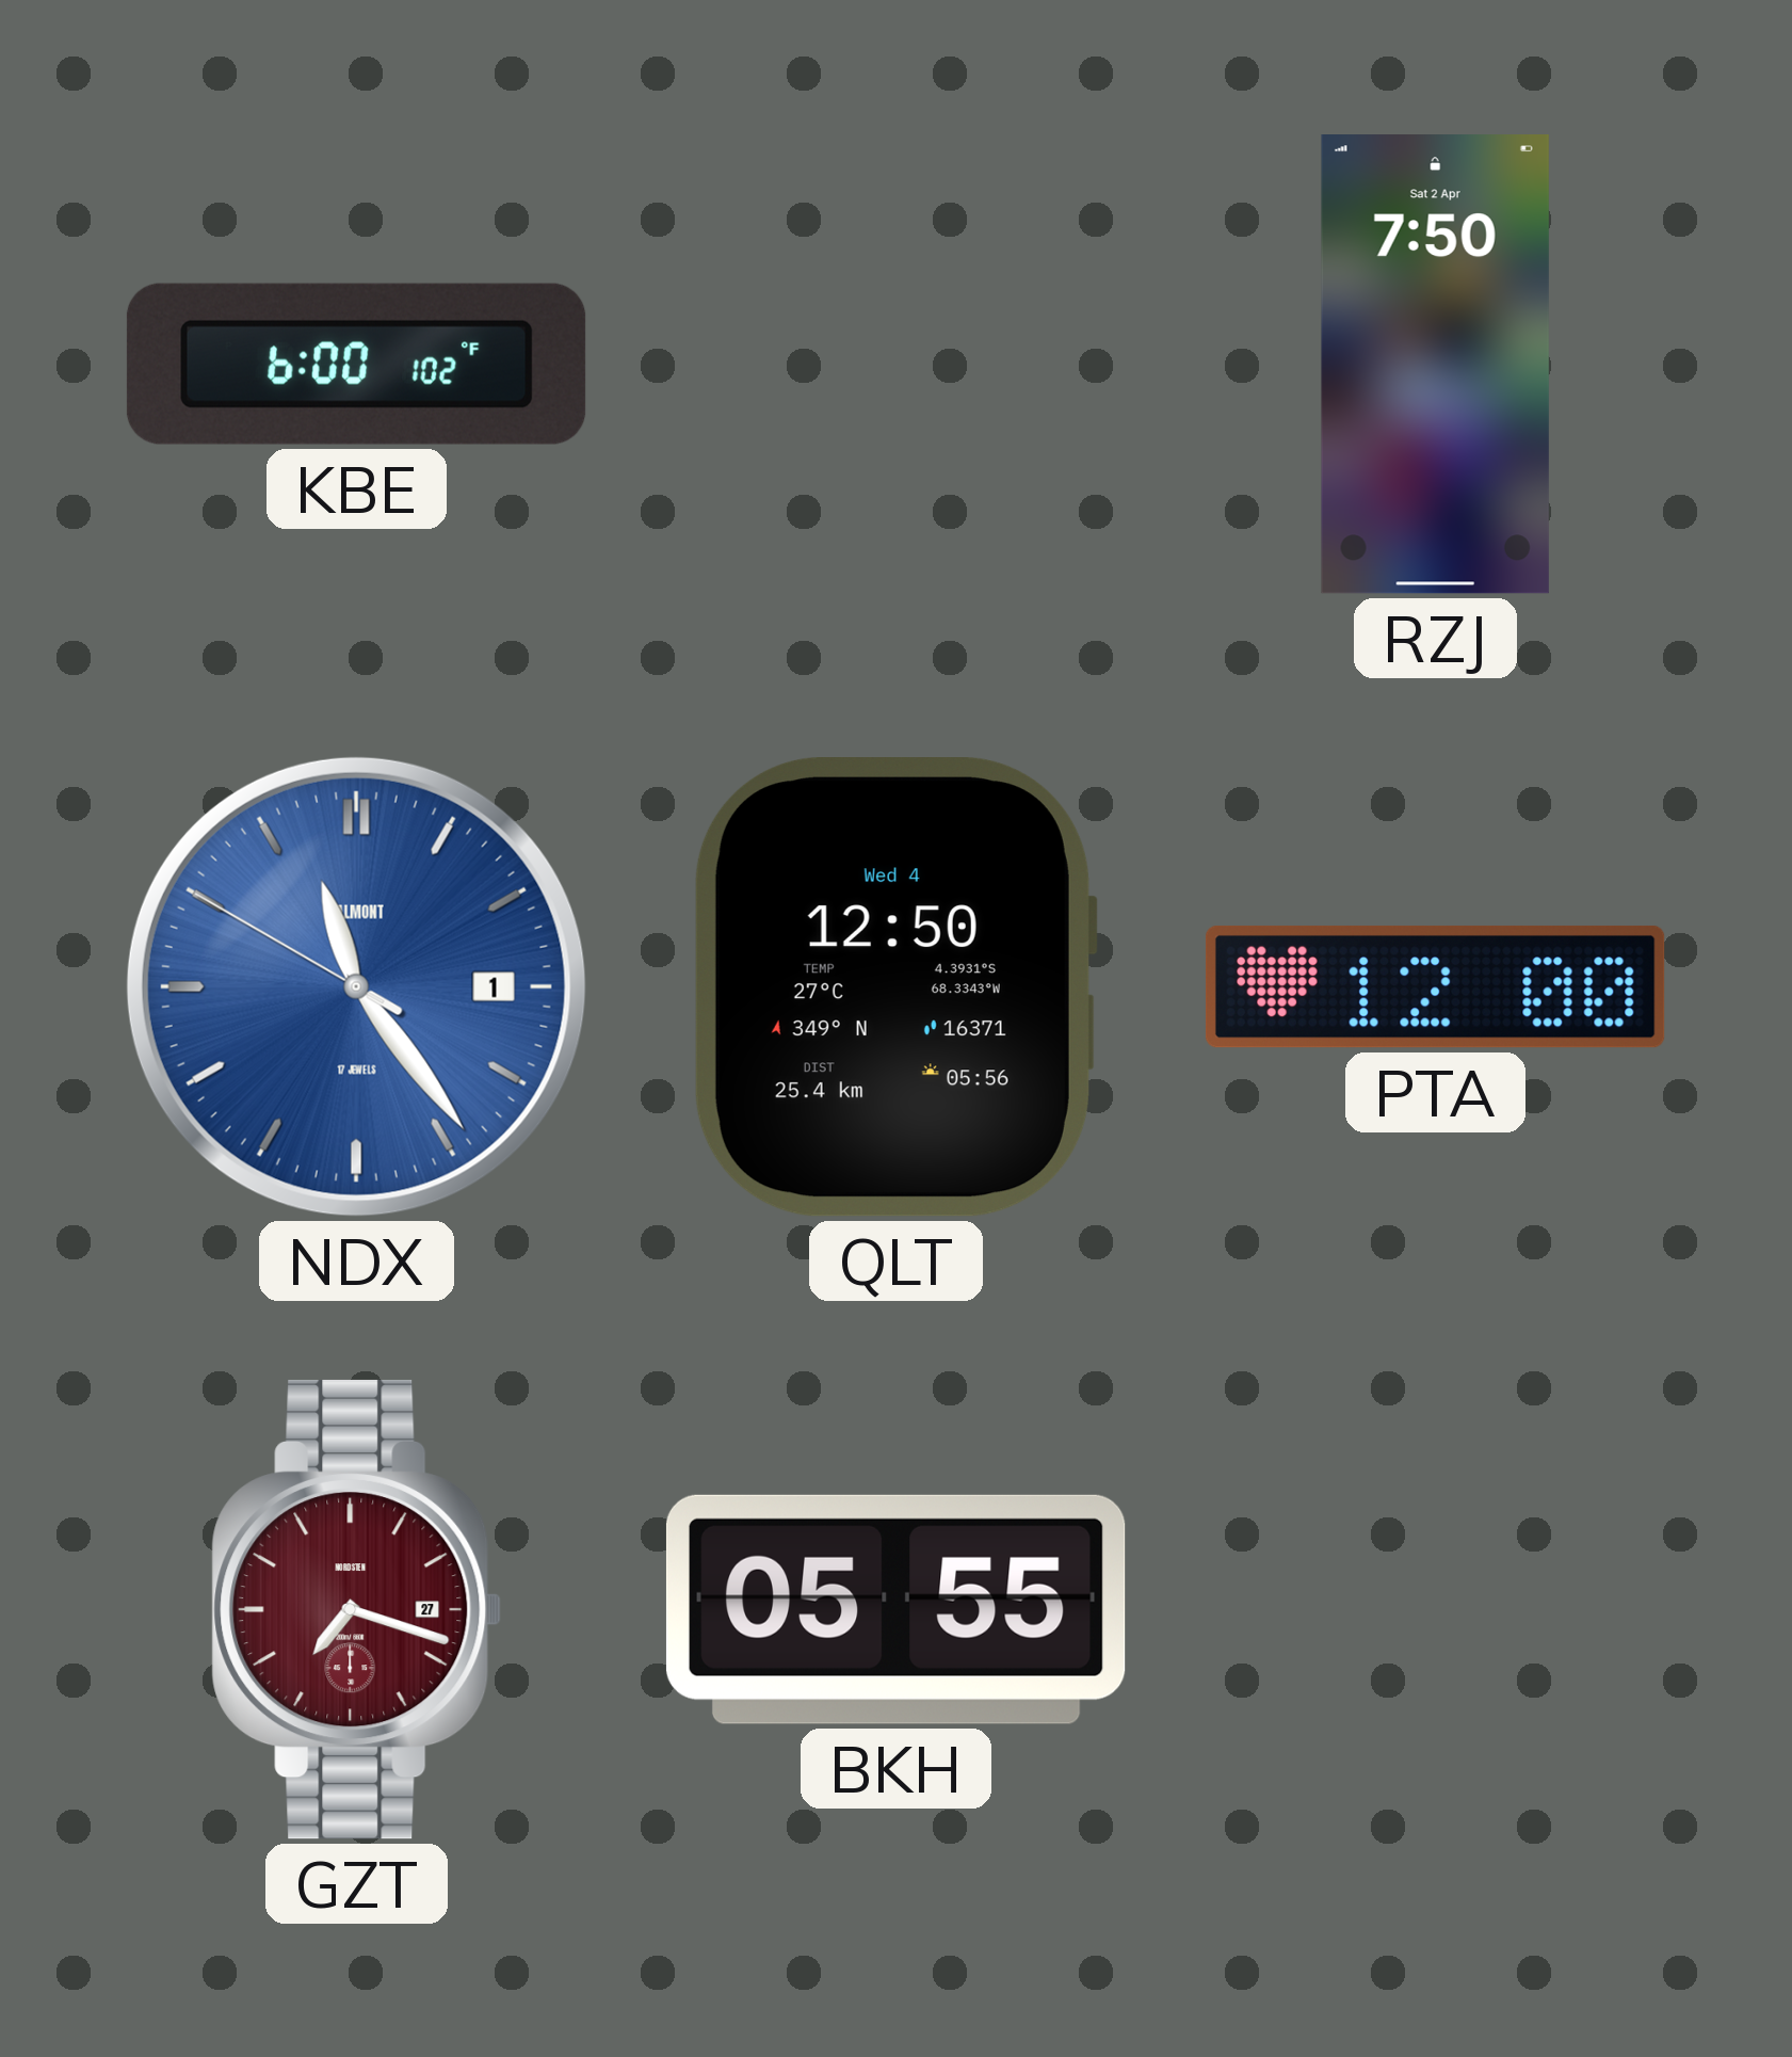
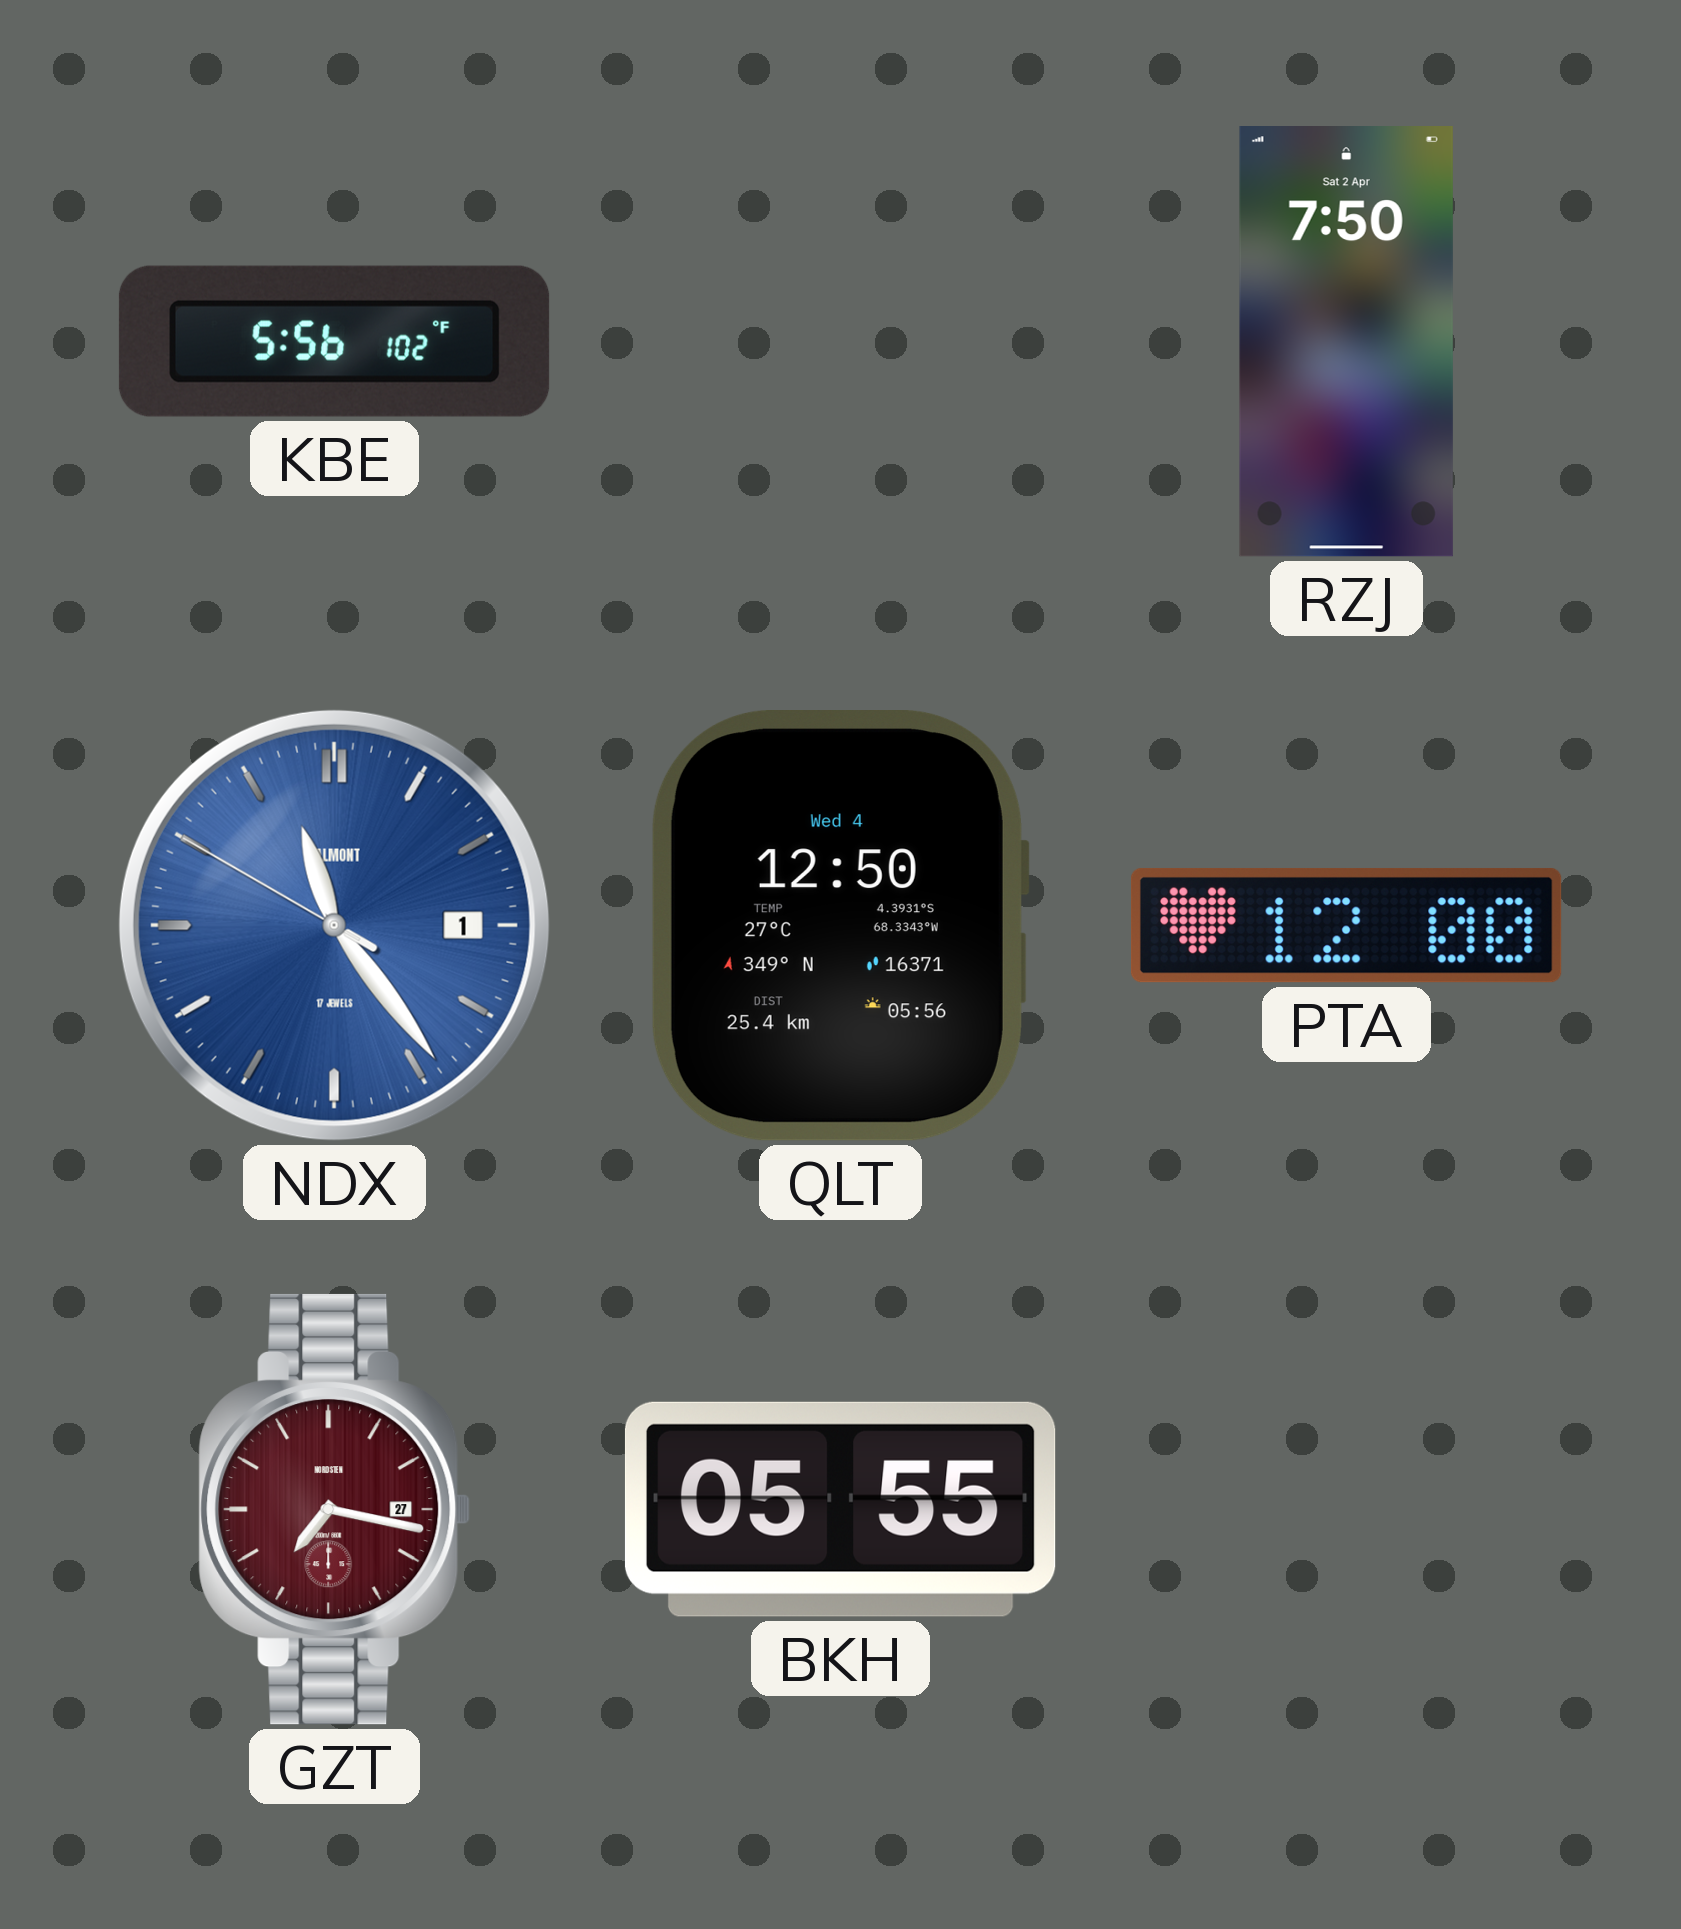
KBE: 6:00 -> 5:56
GZT: 7:18 -> 7:17
